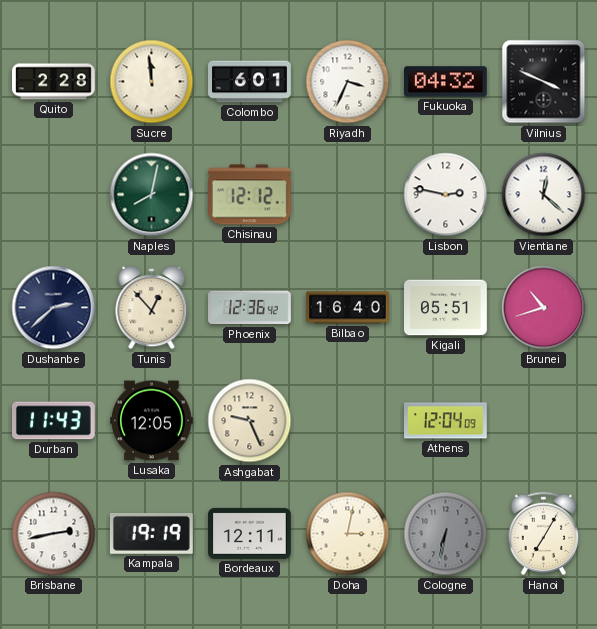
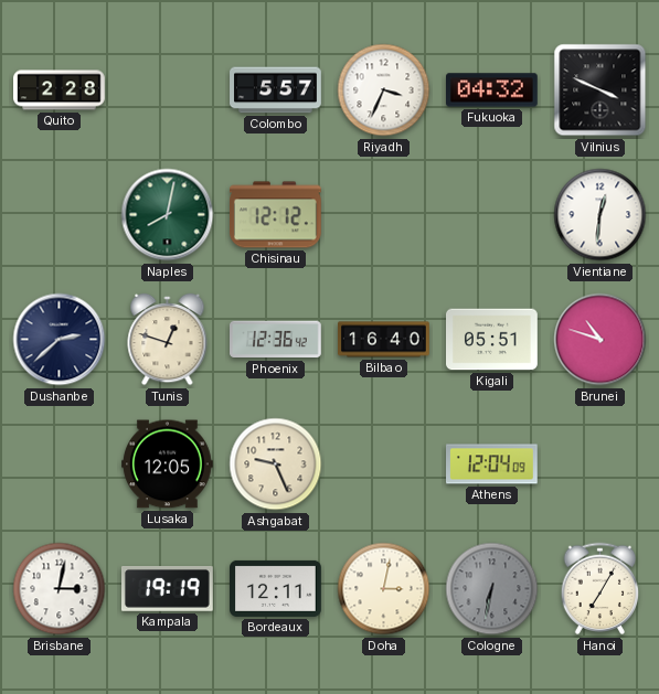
Sucre: 11:59 -> none
Colombo: 6:01 -> 5:57
Lisbon: 2:47 -> none
Vientiane: 12:22 -> 12:31
Tunis: 12:53 -> 12:48
Brunei: 10:42 -> 10:48
Durban: 11:43 -> none
Brisbane: 2:43 -> 3:02
